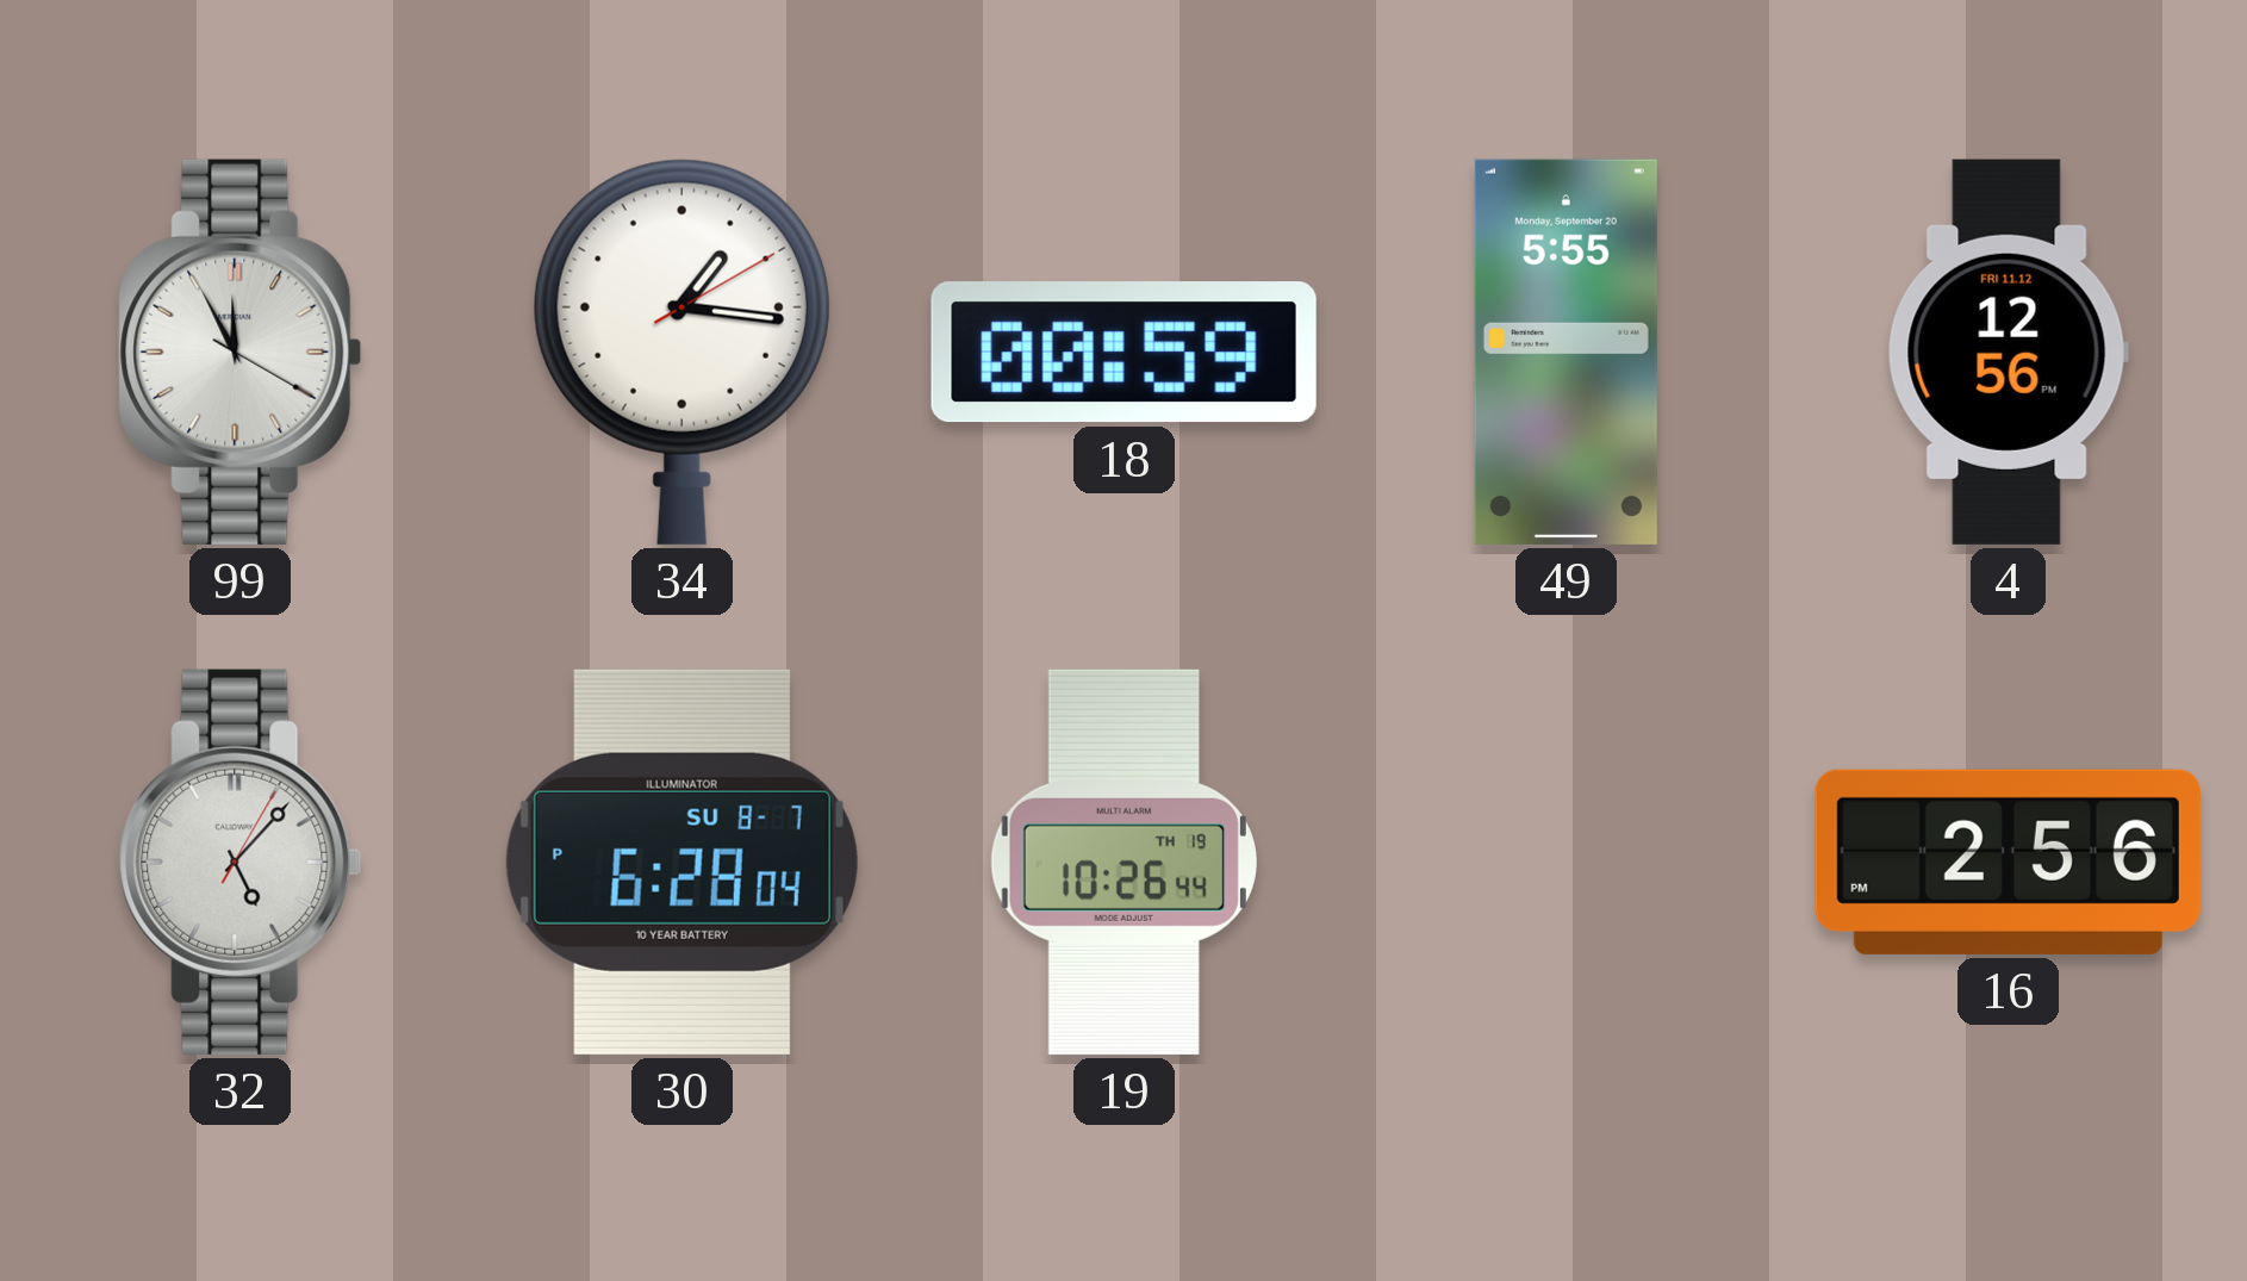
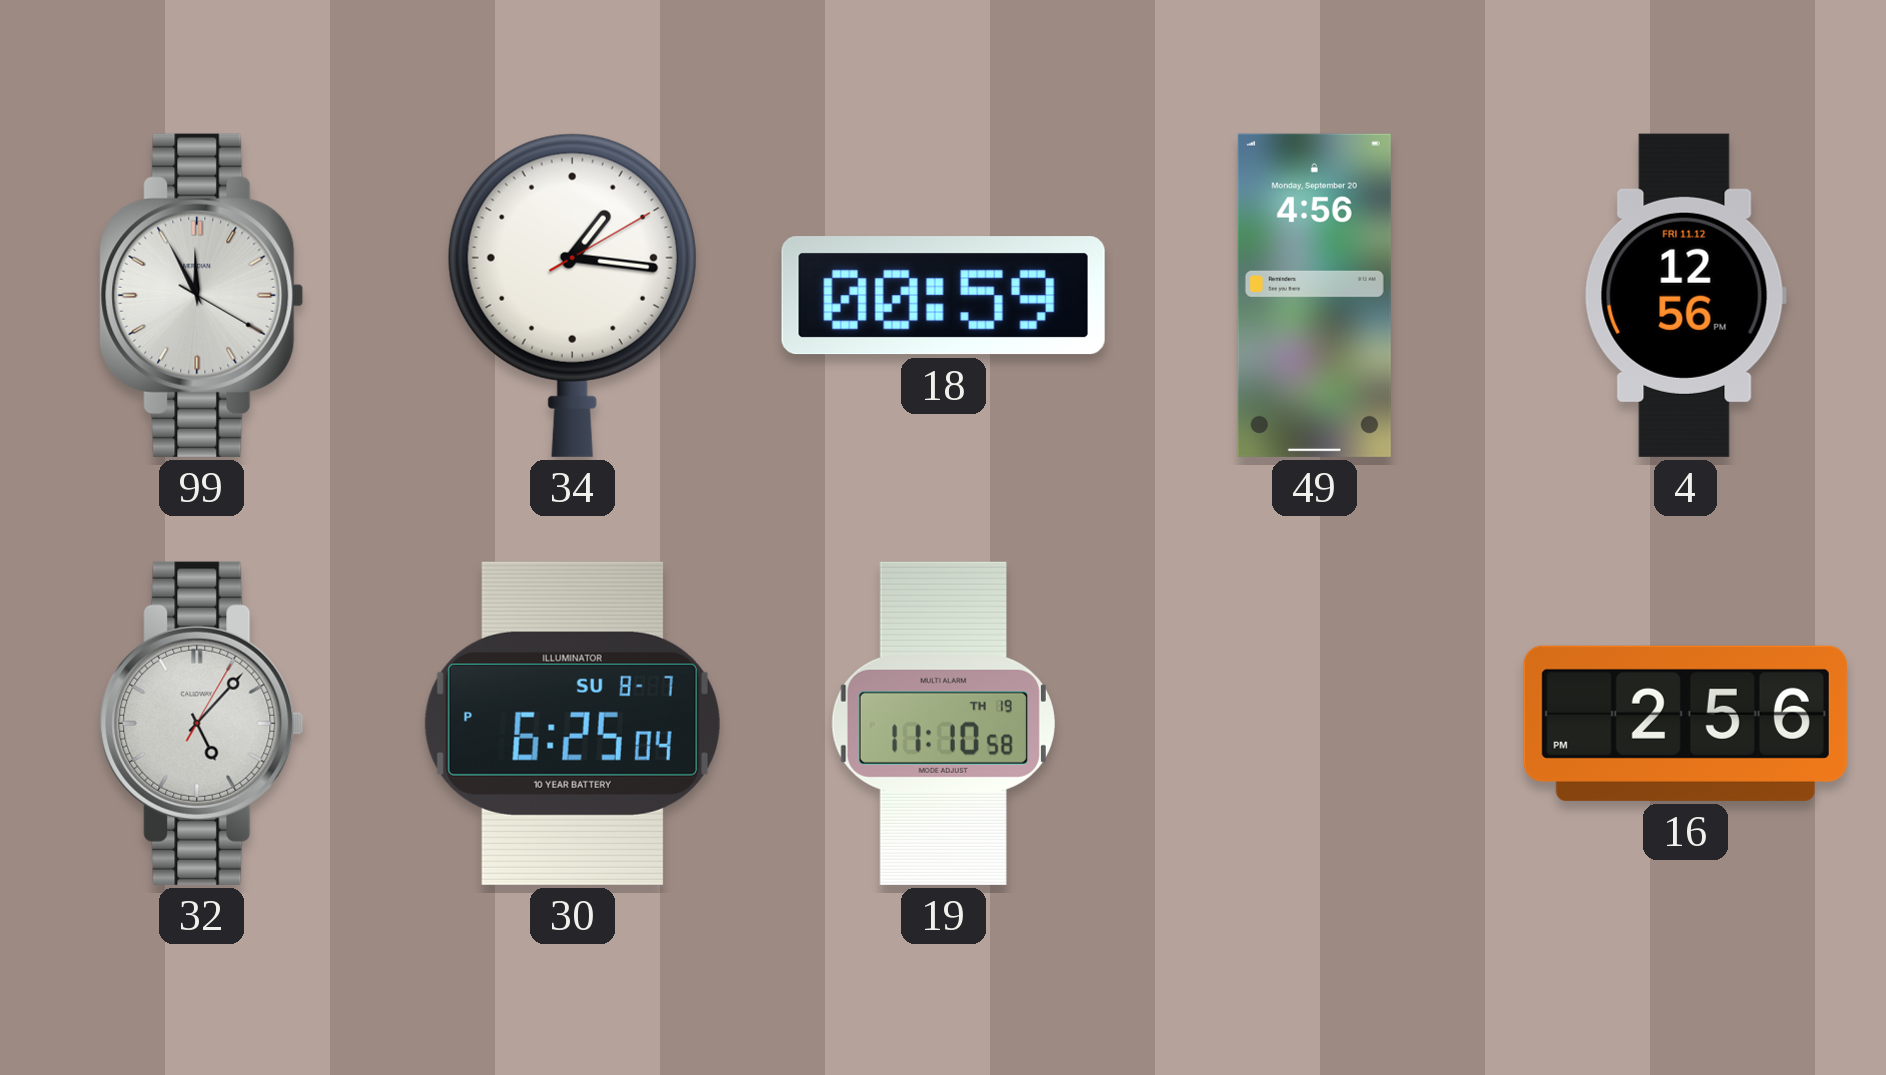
49: 5:55 -> 4:56
30: 6:28 -> 6:25
19: 10:26 -> 11:10
